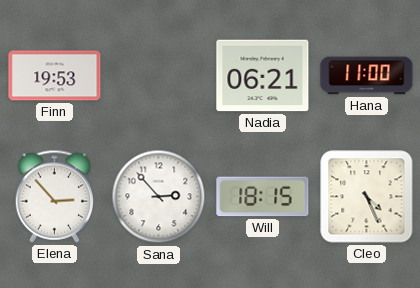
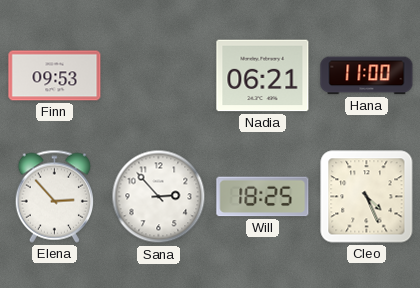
Finn: 19:53 -> 09:53
Will: 18:15 -> 18:25
